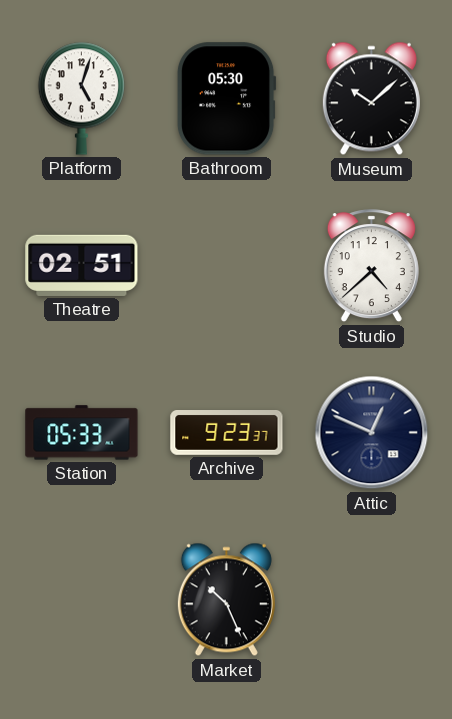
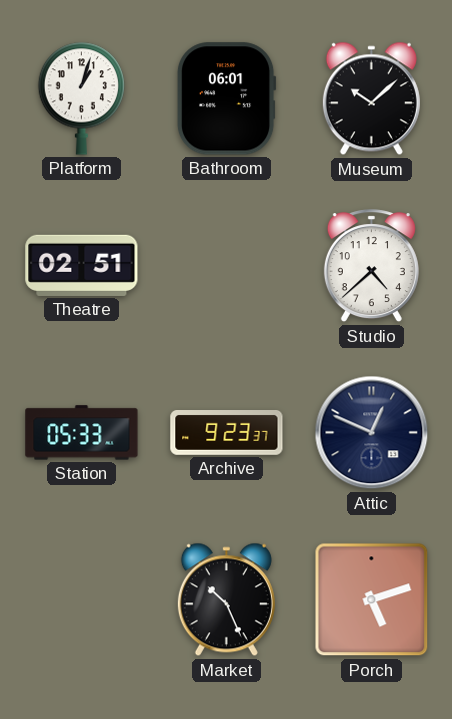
Platform: 5:03 -> 1:03
Bathroom: 05:30 -> 06:01
Porch: none -> 5:12
